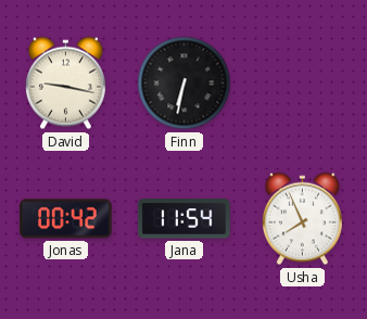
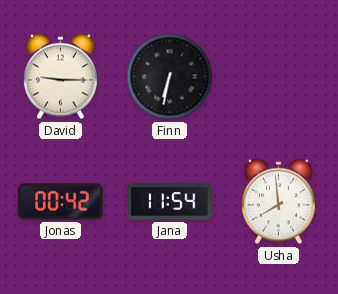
David: 9:17 -> 9:15
Usha: 7:56 -> 7:59
